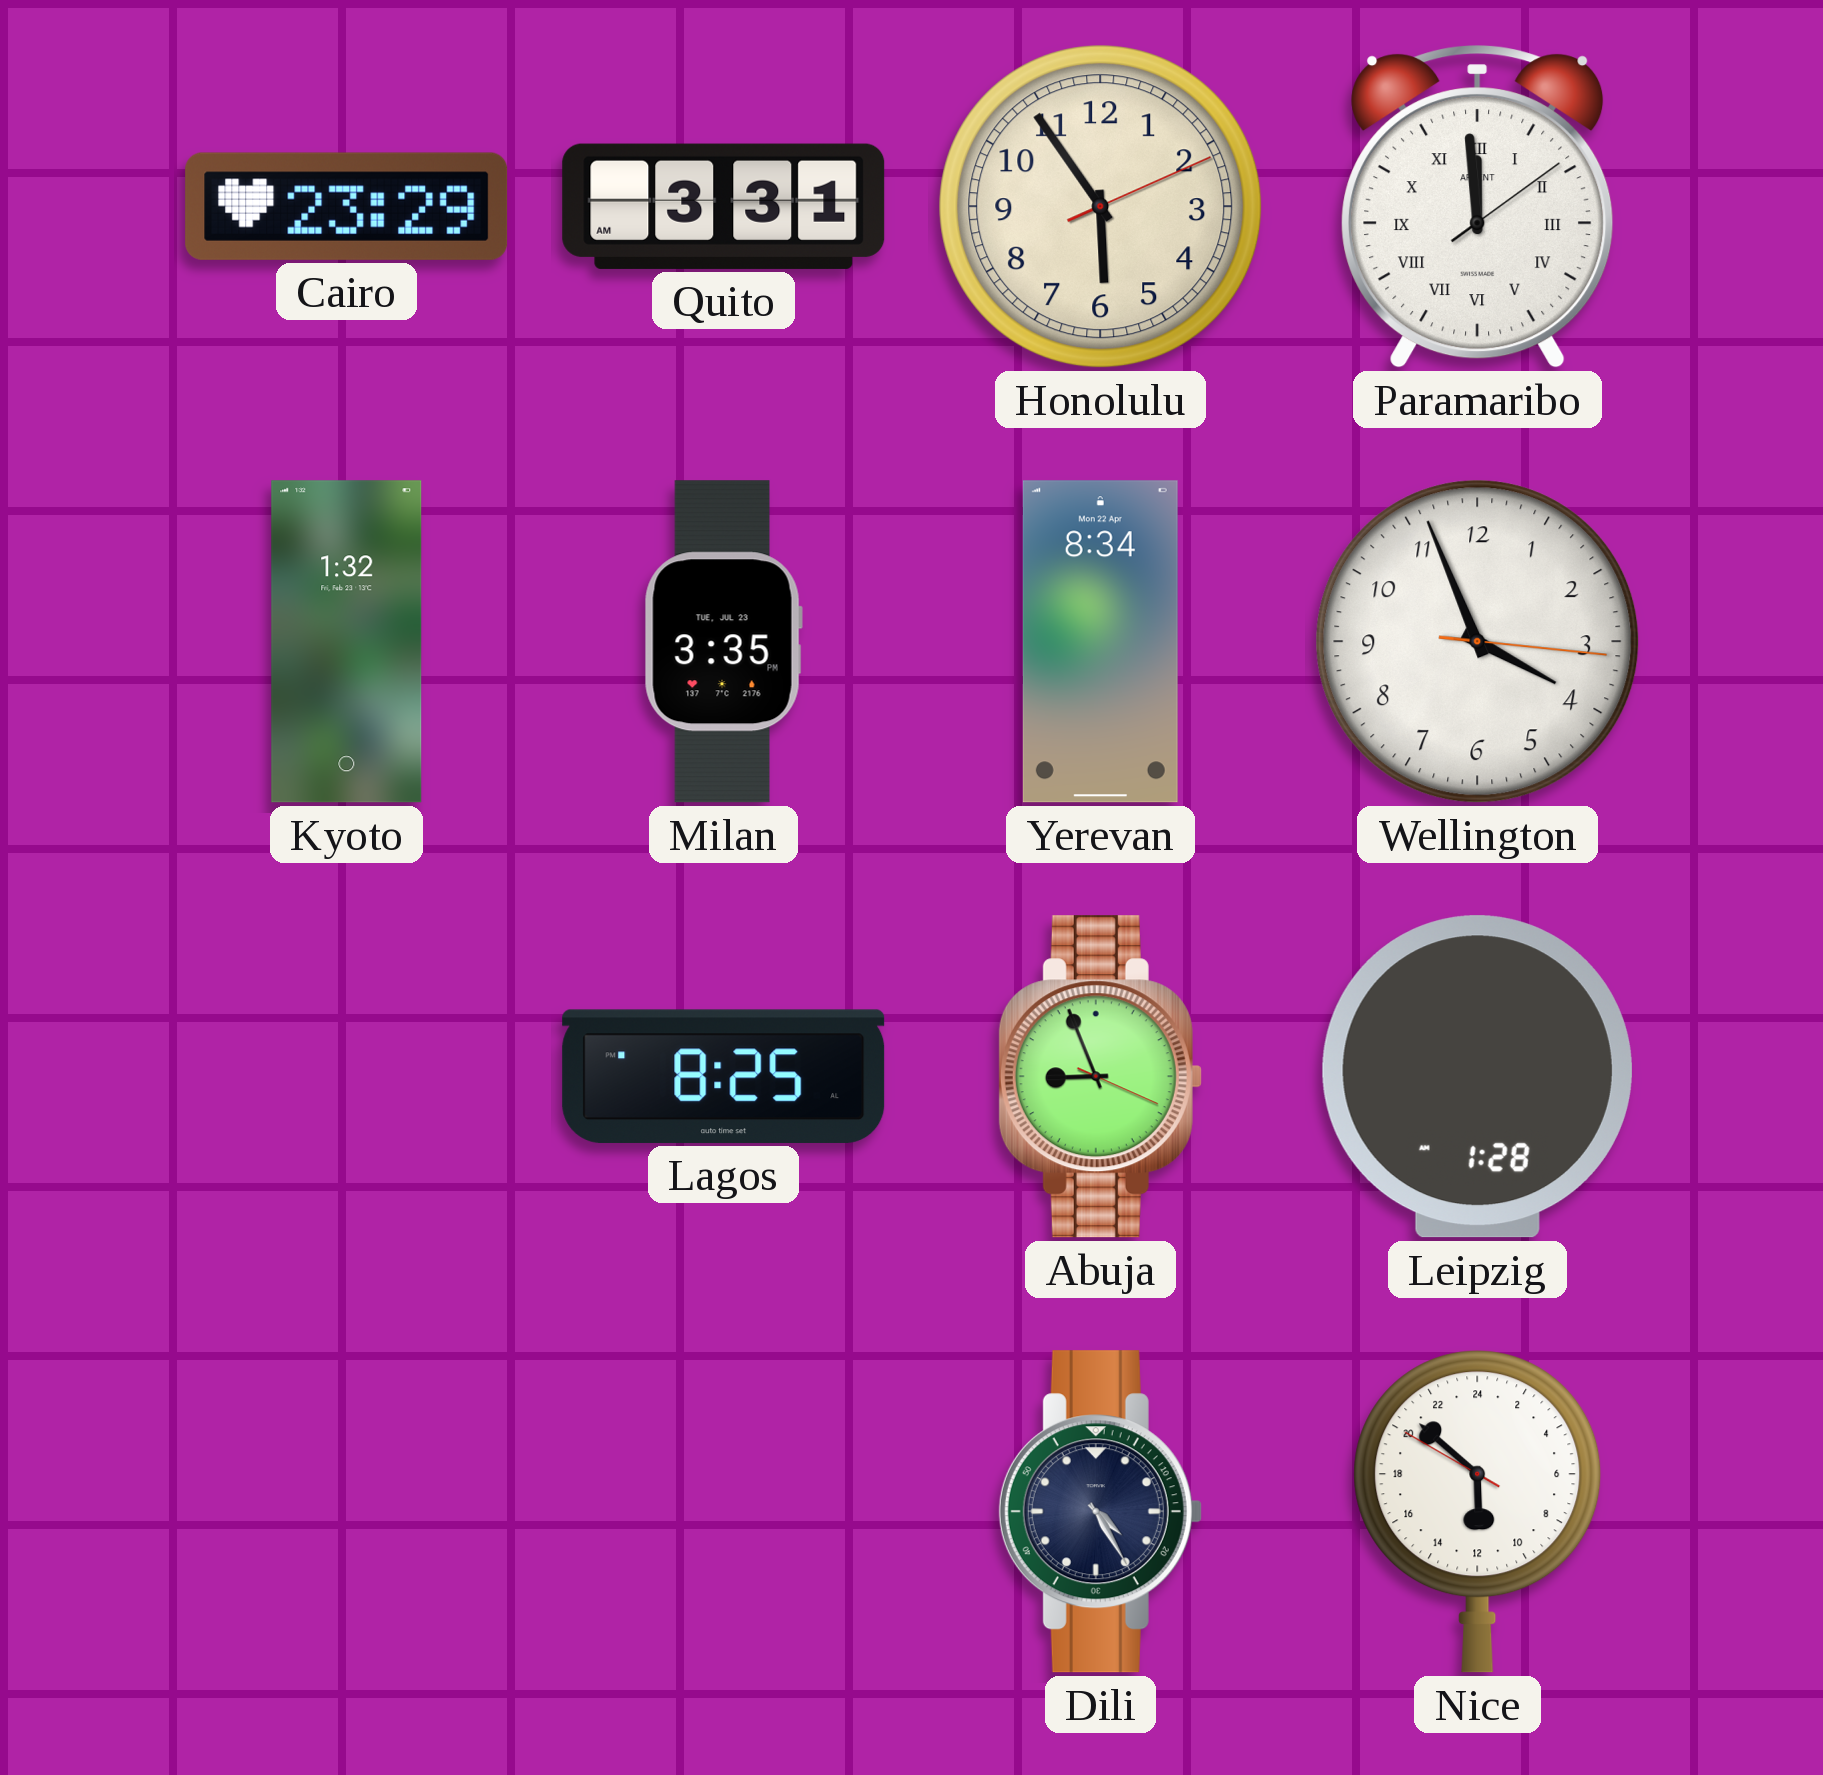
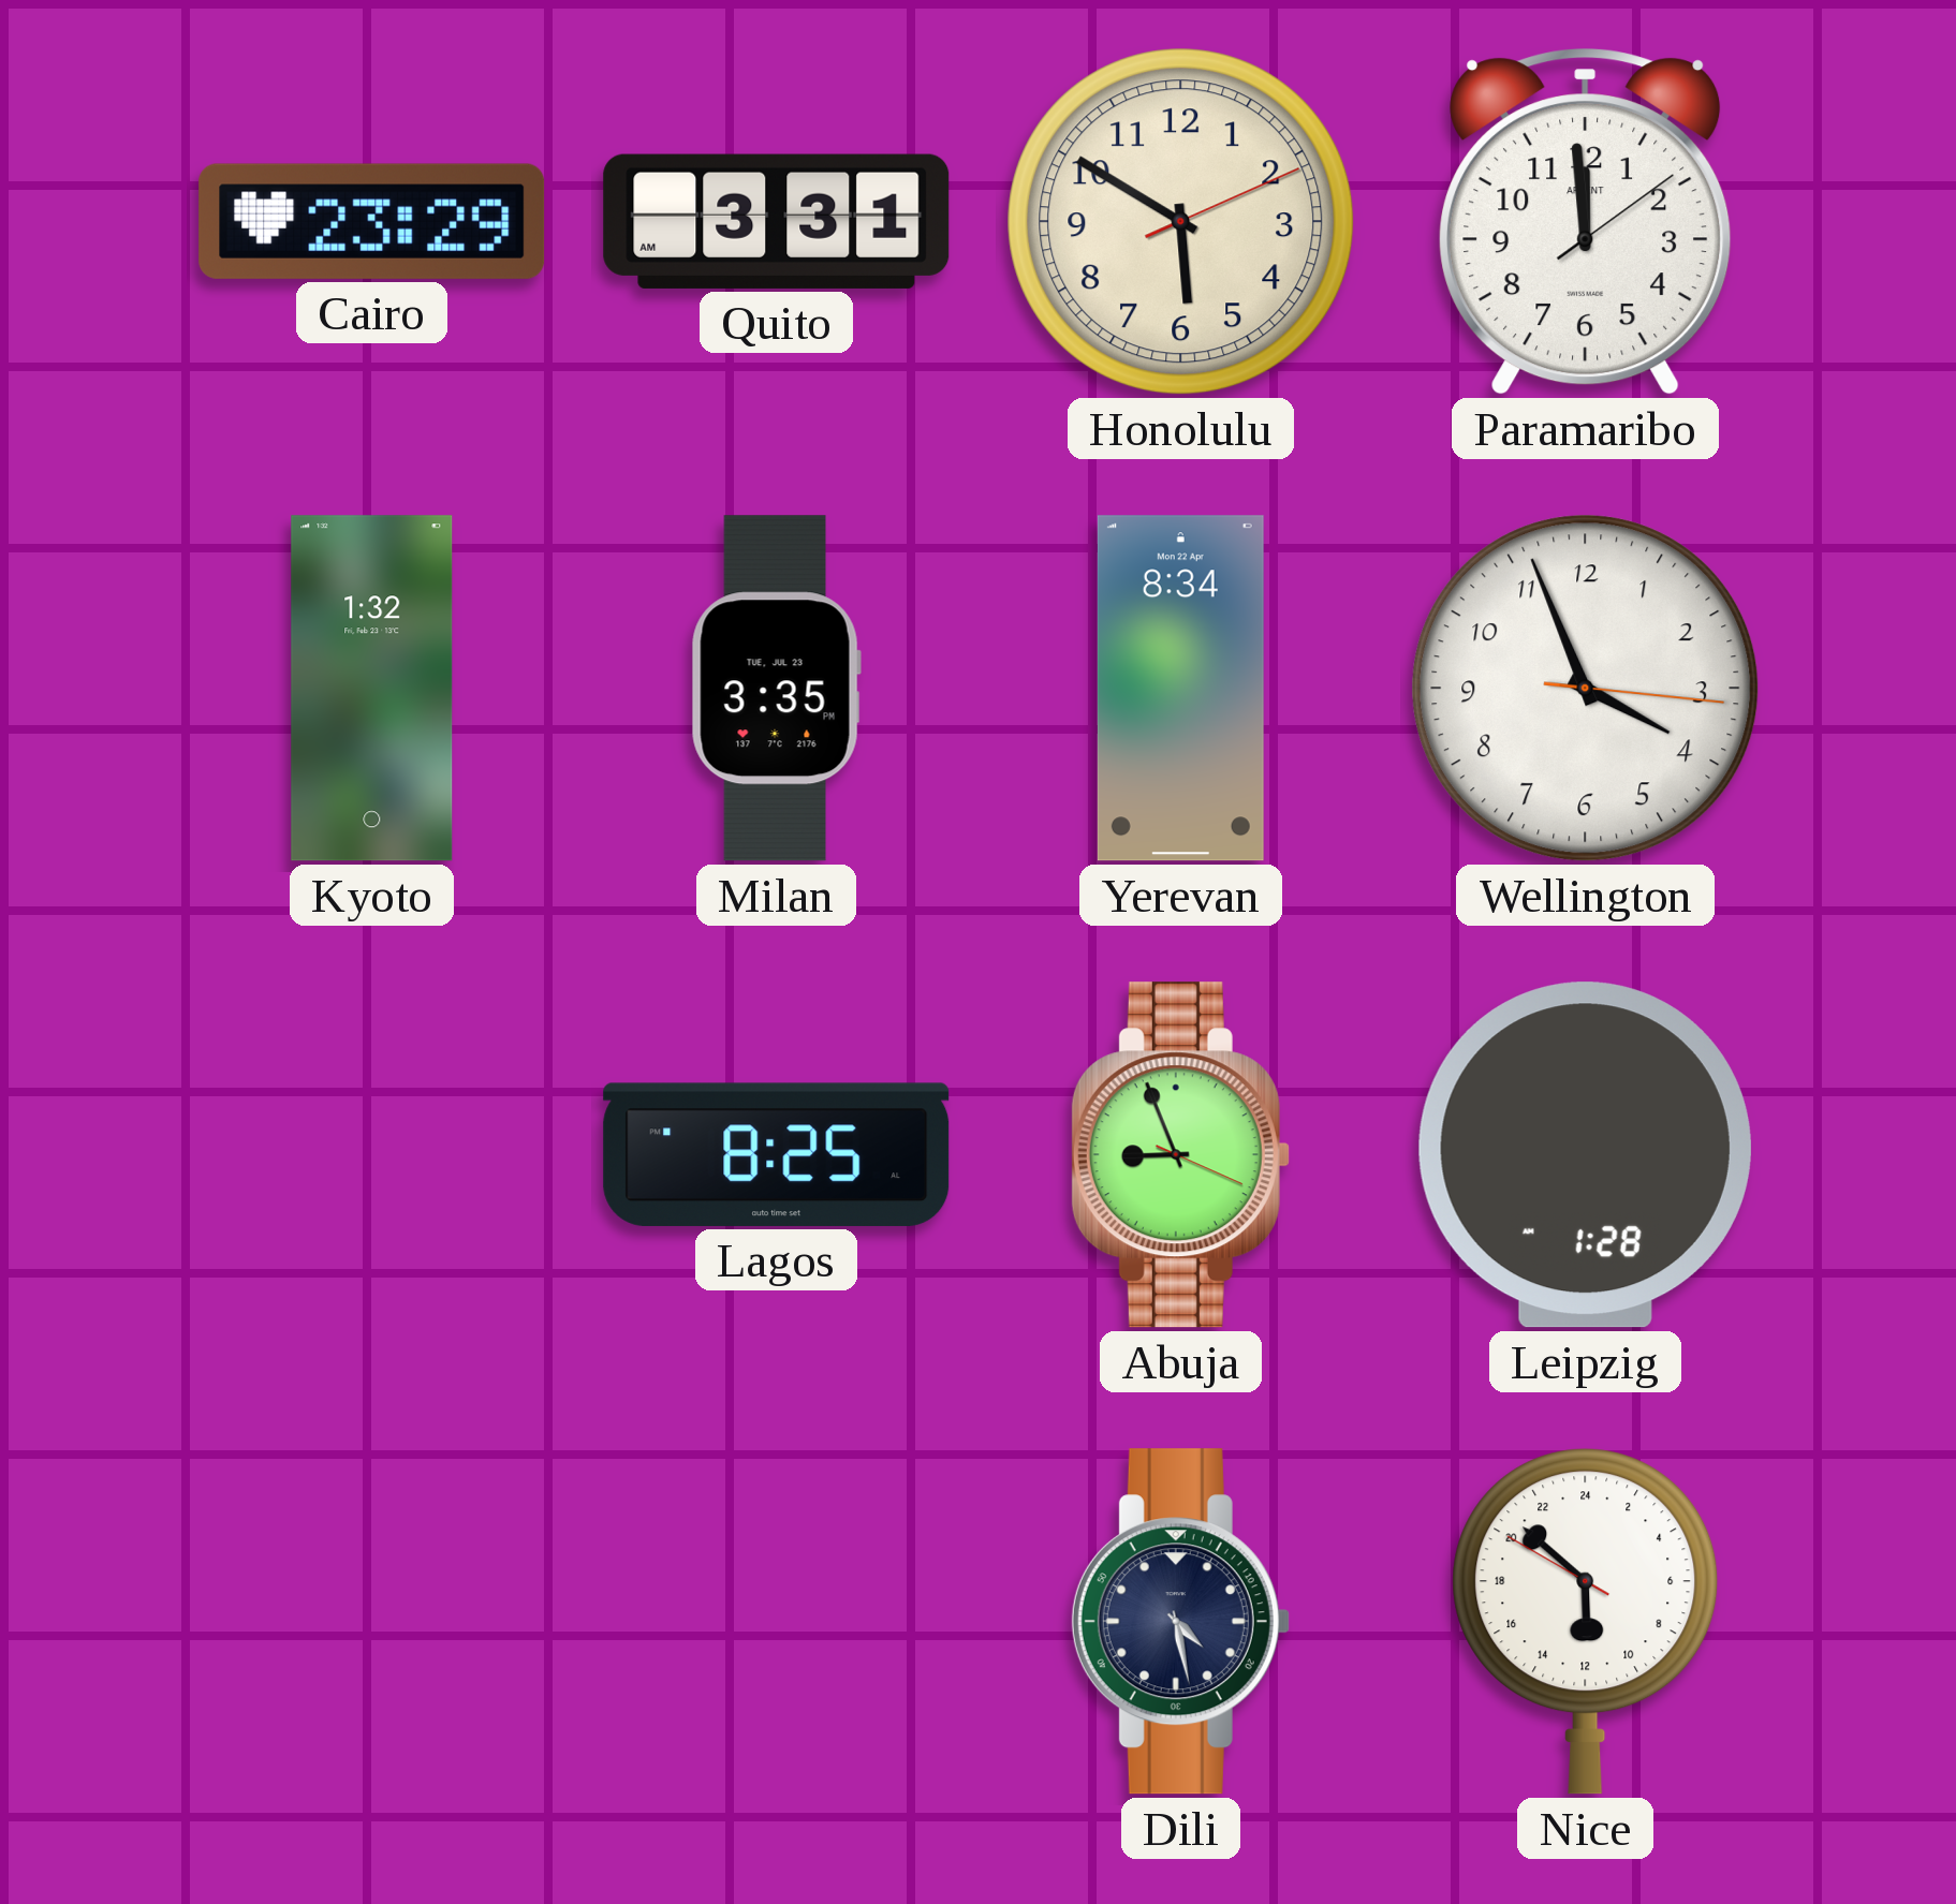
Honolulu: 5:54 -> 5:50
Paramaribo numerals: Roman -> Arabic
Dili: 4:25 -> 4:28
